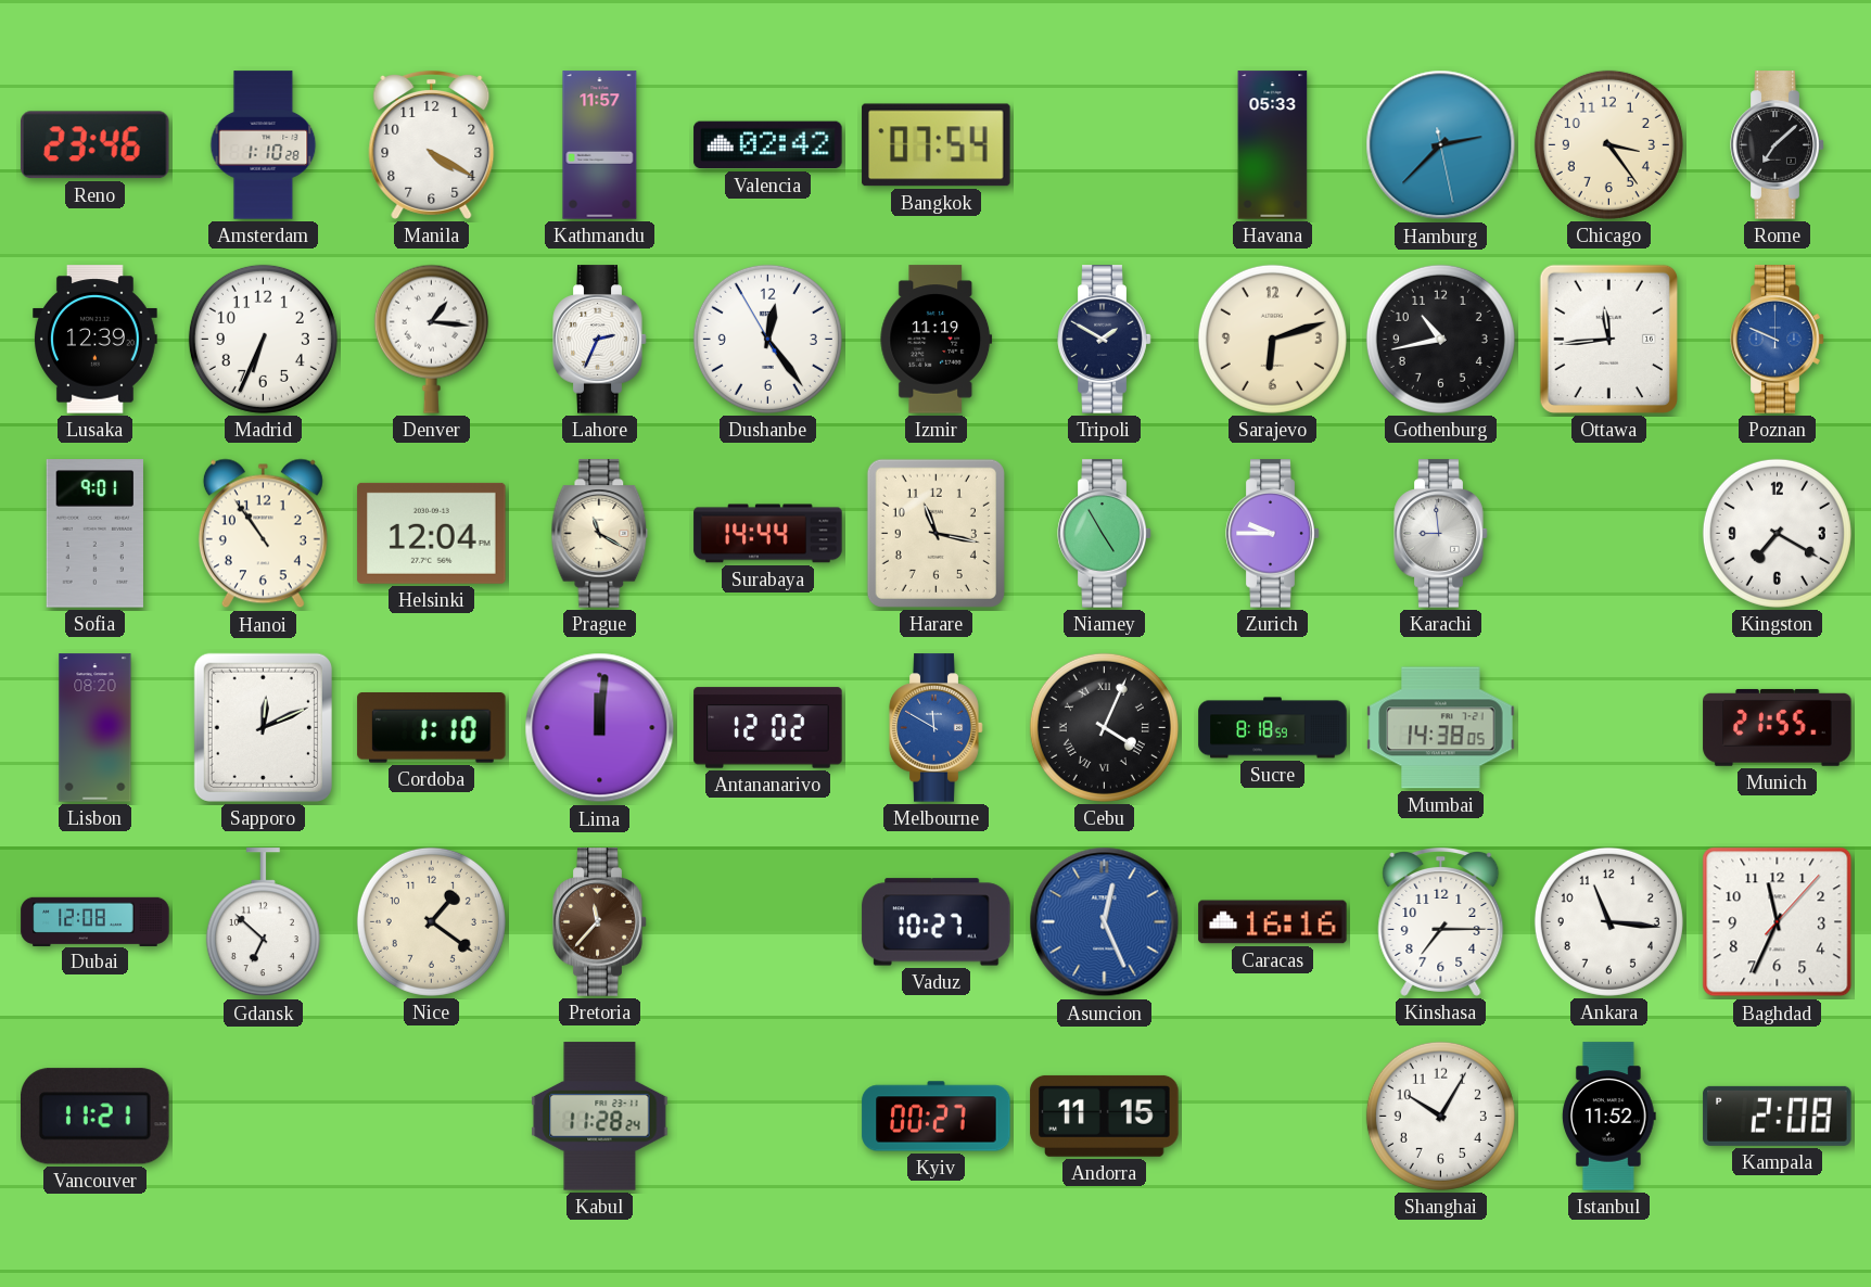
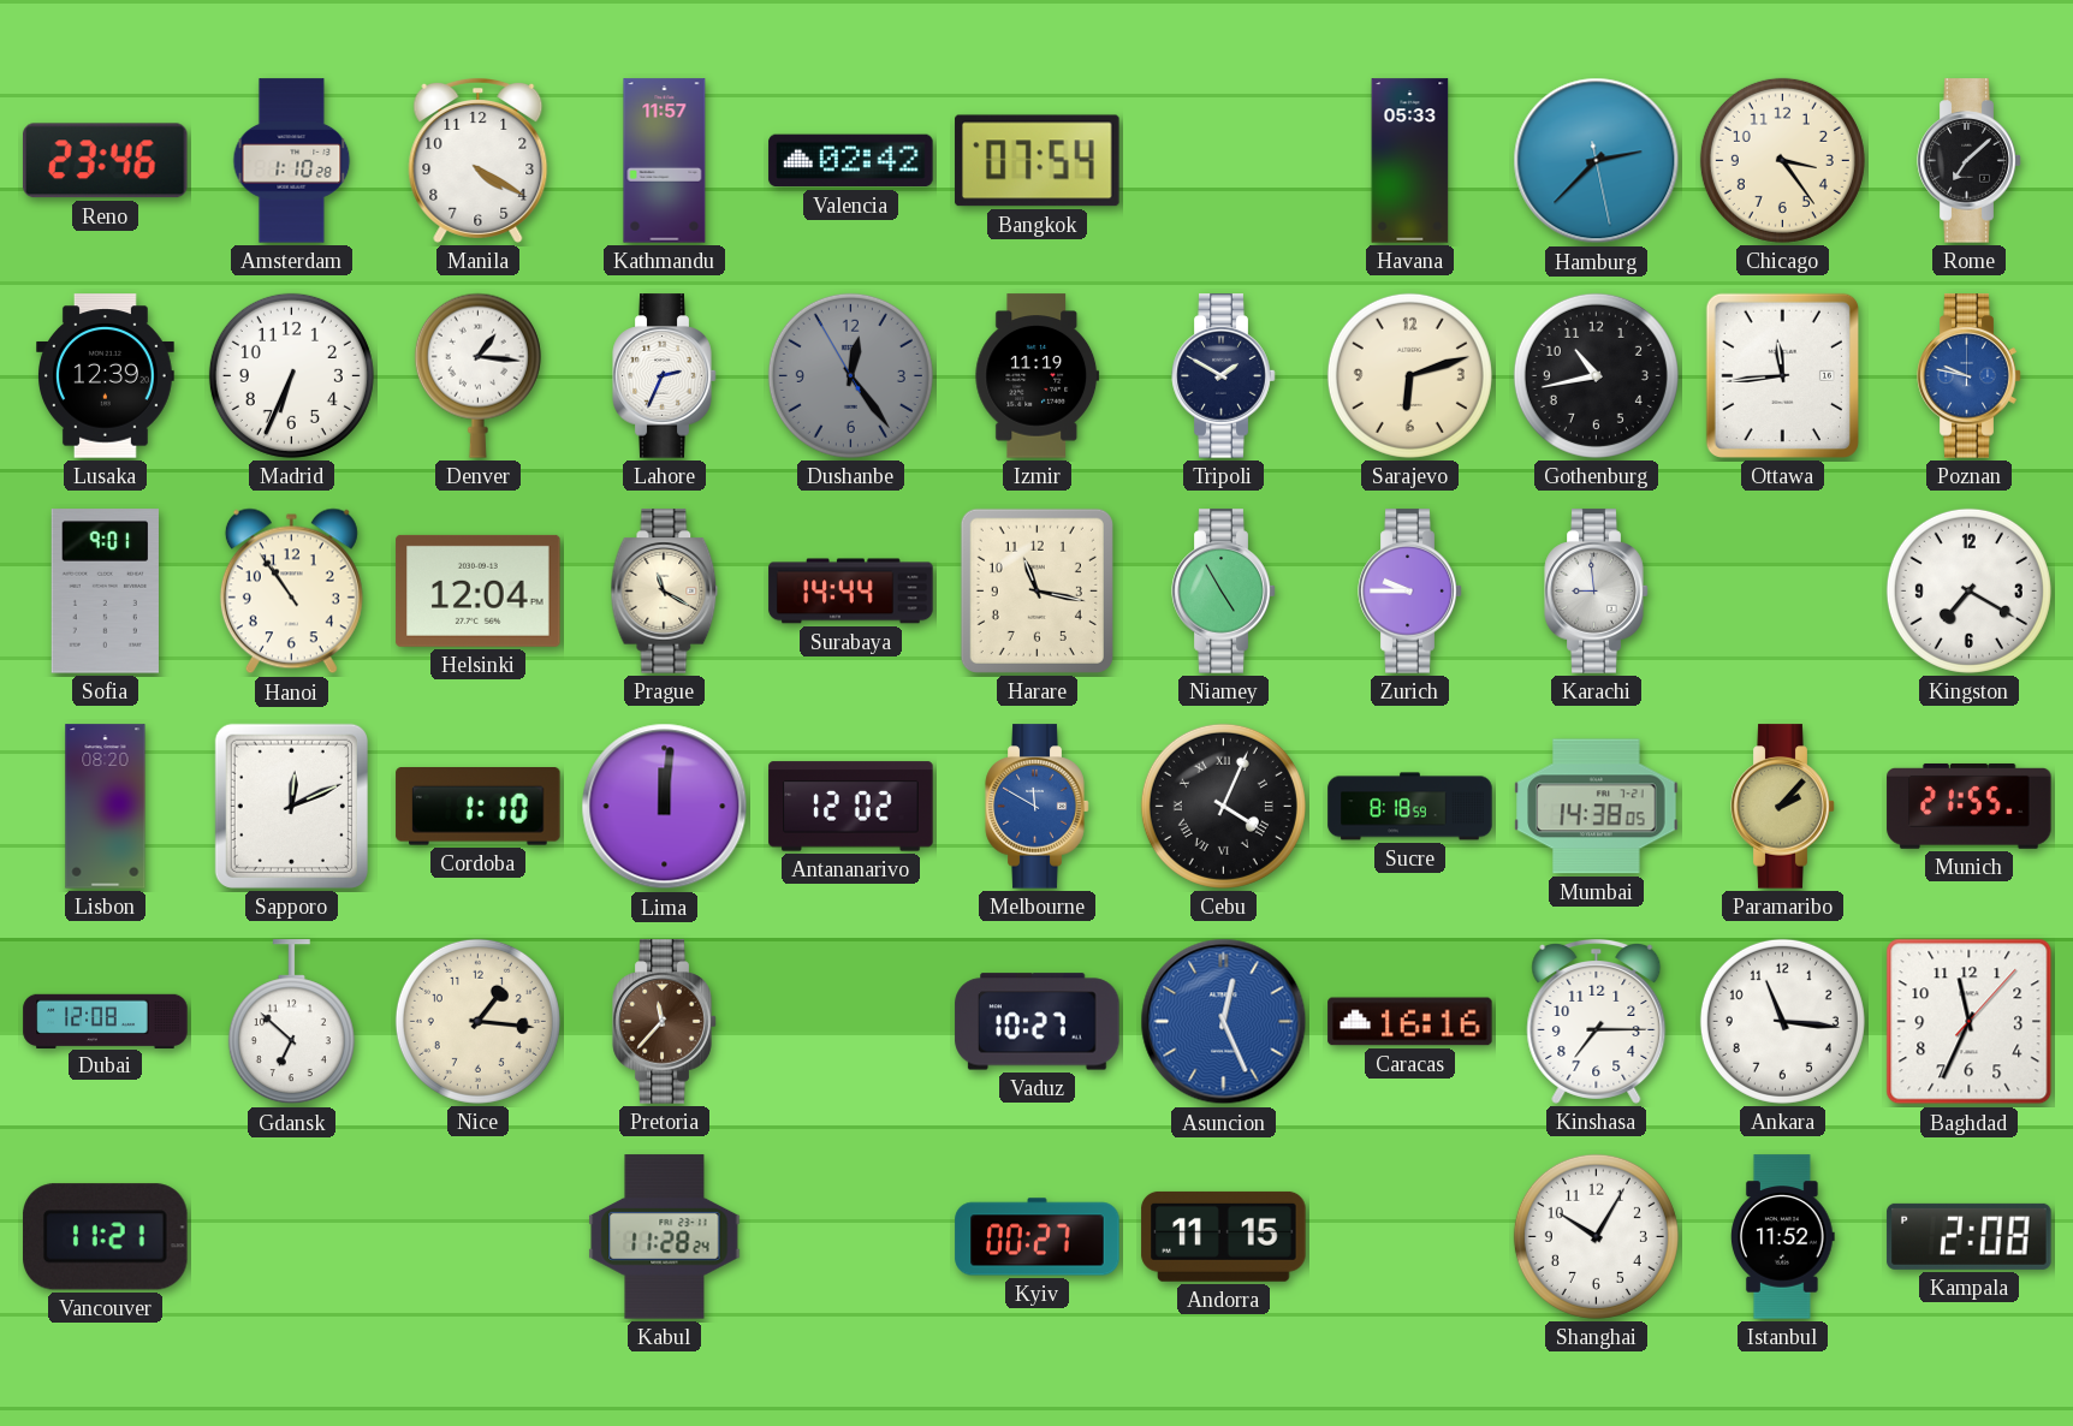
Dushanbe dial: white -> grey
Poznan: 9:49 -> 9:47
Paramaribo: none -> 2:07
Nice: 1:21 -> 1:16
